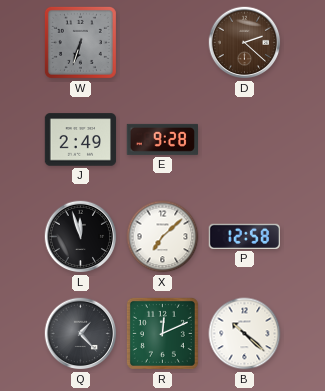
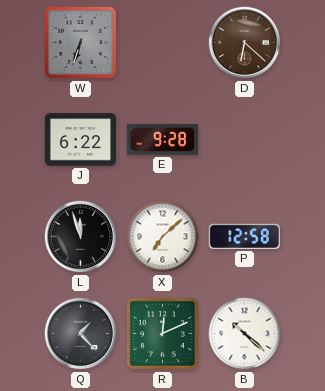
D: 2:22 -> 6:22
J: 2:49 -> 6:22
